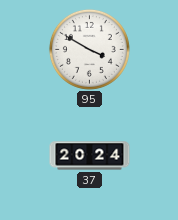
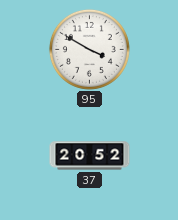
37: 20:24 -> 20:52
